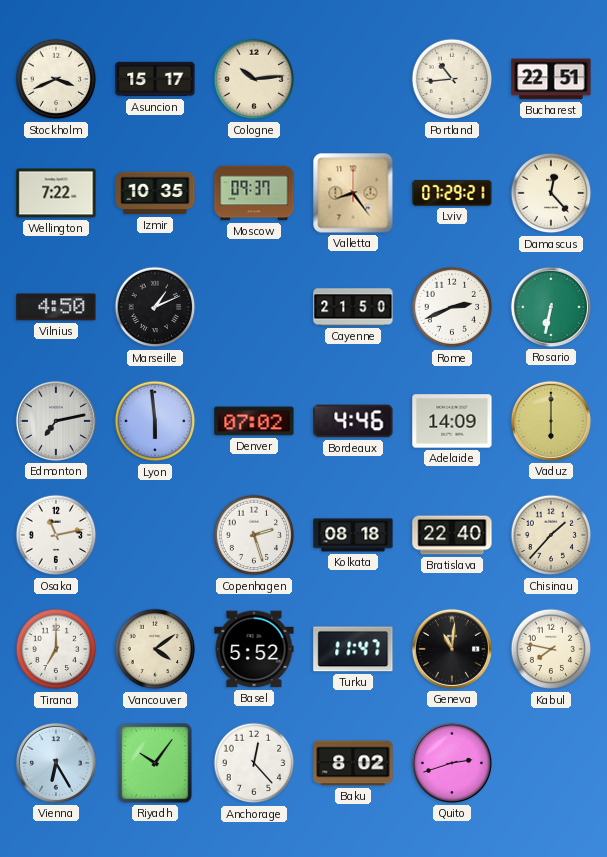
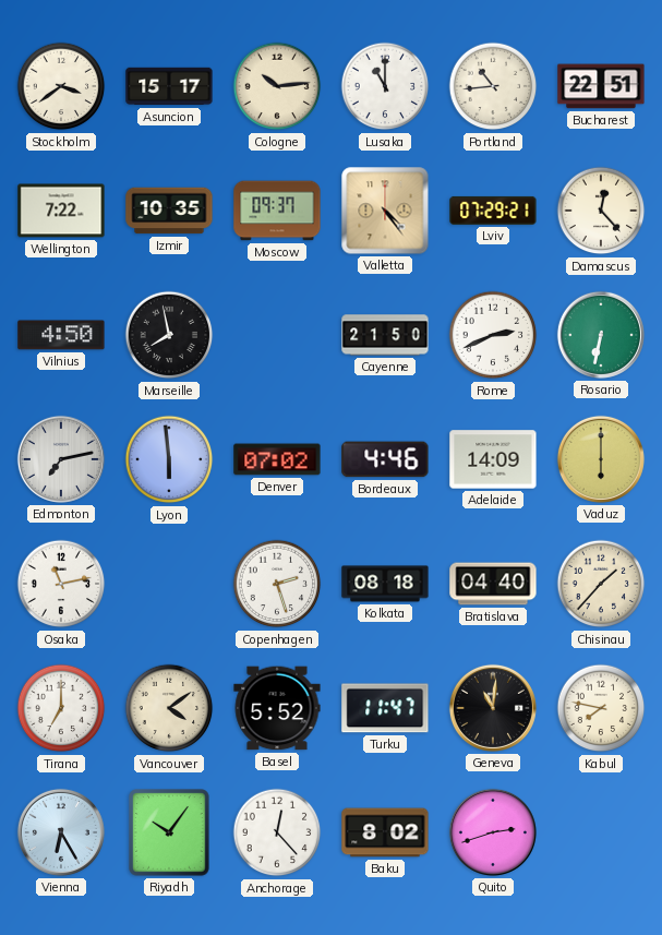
Stockholm: 3:41 -> 3:39
Lusaka: none -> 11:00
Valletta: 8:24 -> 4:24
Marseille: 1:11 -> 7:58
Bratislava: 22:40 -> 04:40
